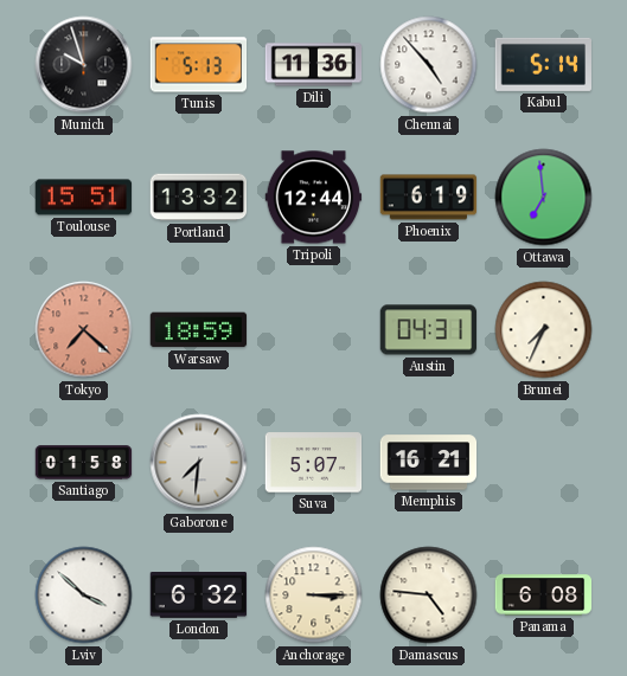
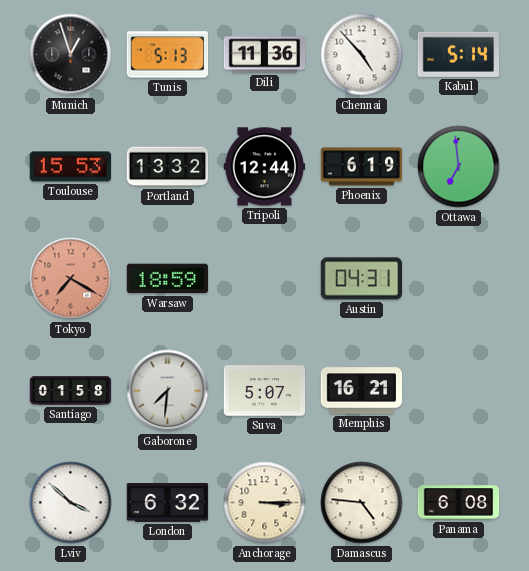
Munich: 9:57 -> 12:57
Toulouse: 15:51 -> 15:53
Tokyo: 7:22 -> 7:20
Brunei: 7:34 -> none
